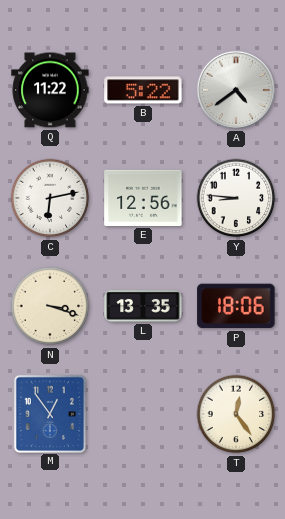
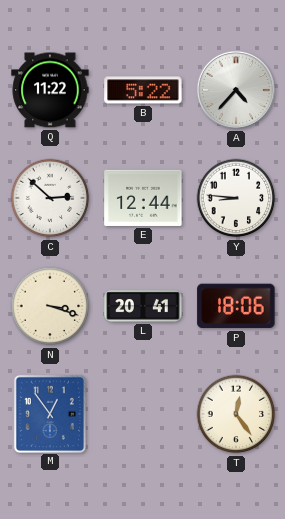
A: 4:39 -> 4:37
C: 6:13 -> 2:52
E: 12:56 -> 12:44
L: 13:35 -> 20:41
